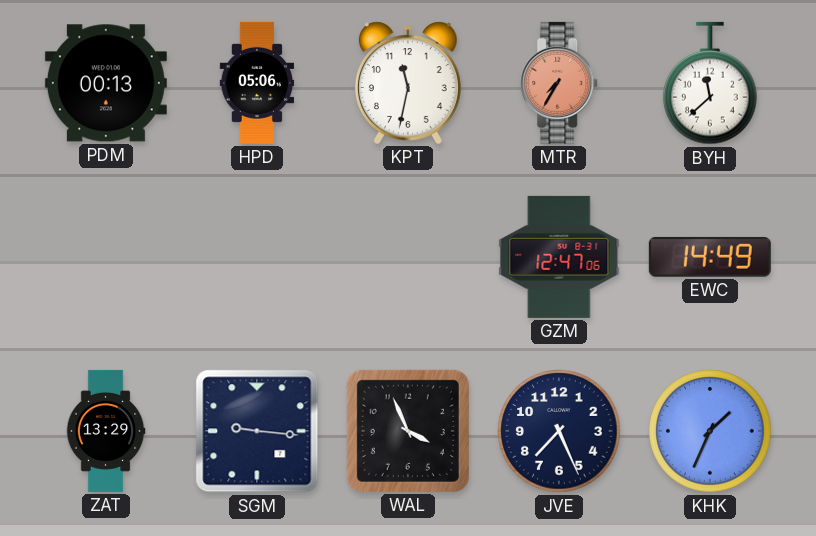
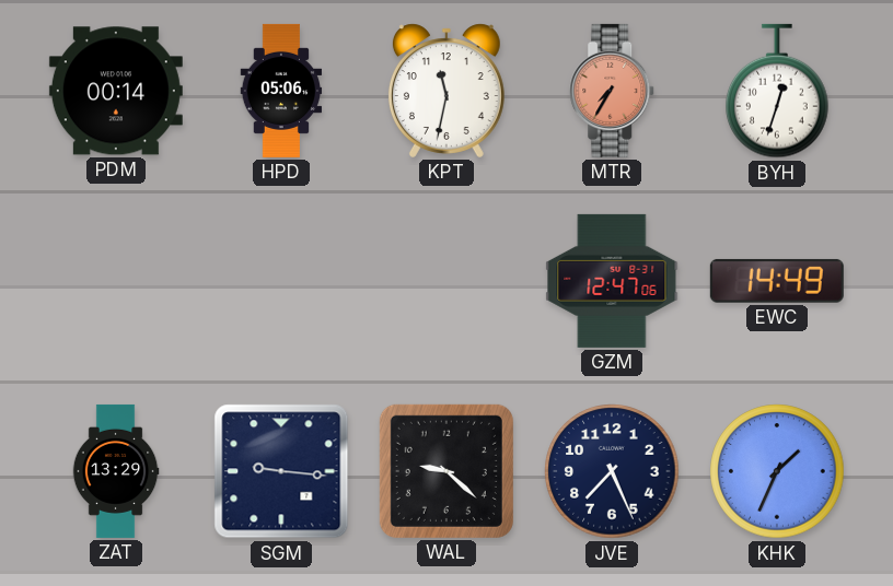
PDM: 00:13 -> 00:14
BYH: 11:38 -> 12:33
WAL: 3:56 -> 9:22
